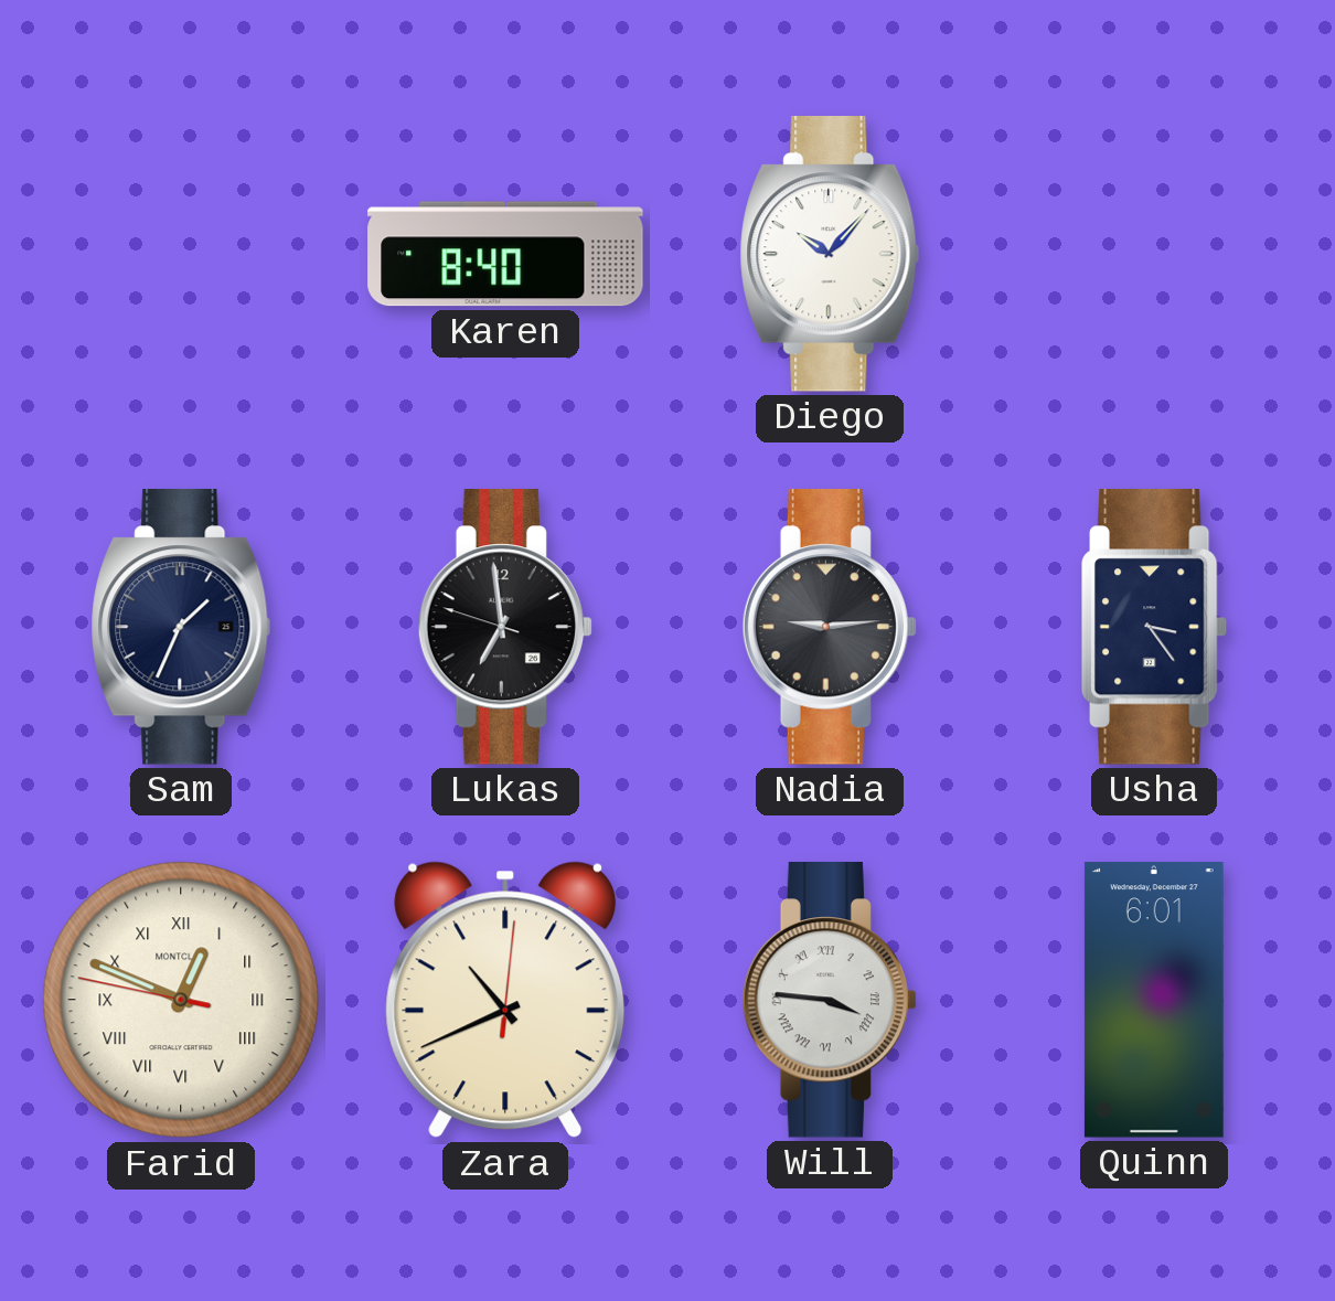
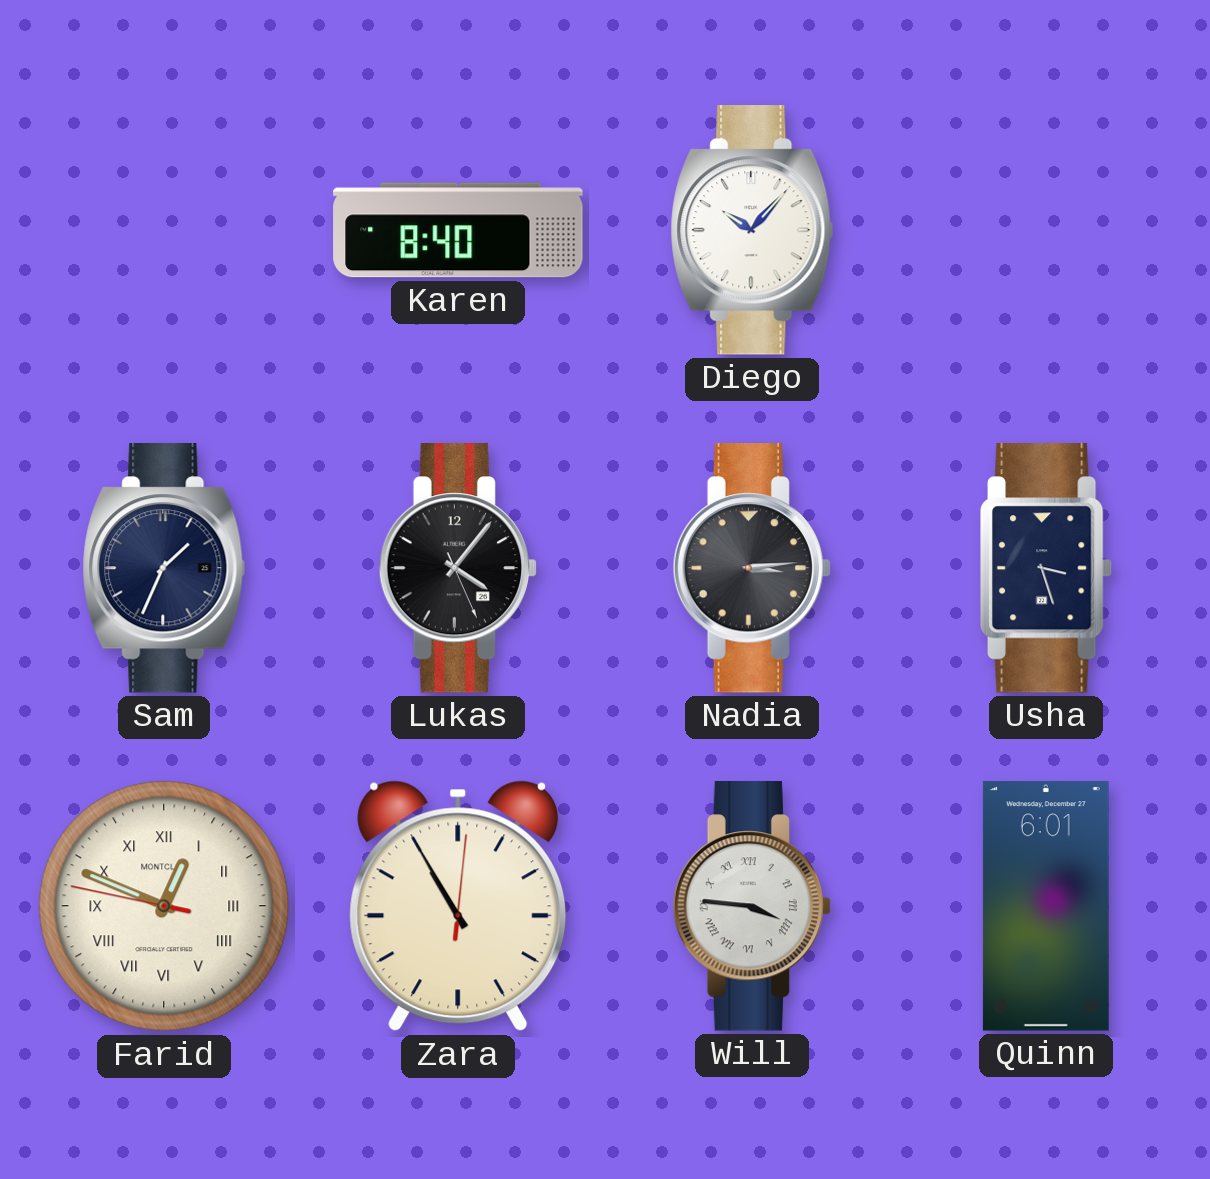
Lukas: 6:58 -> 4:06
Nadia: 9:14 -> 3:14
Usha: 3:24 -> 3:27
Zara: 10:41 -> 10:55
